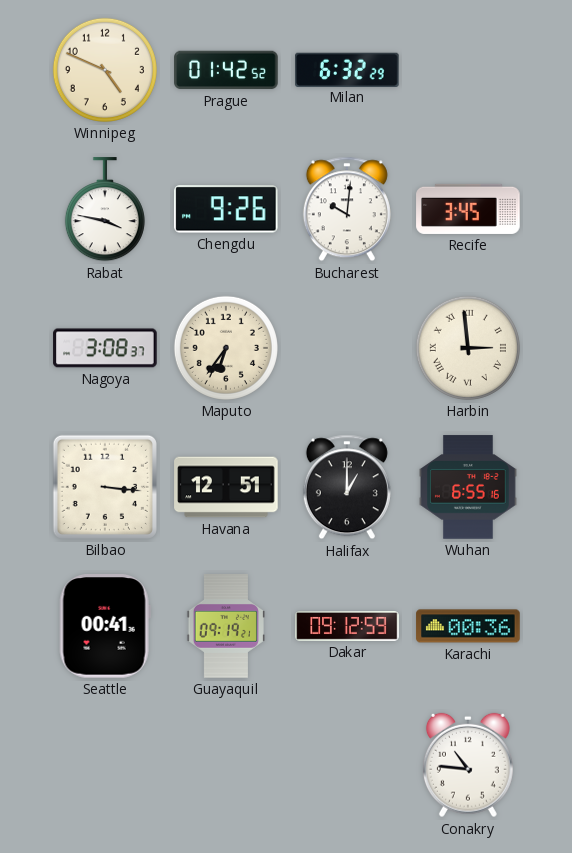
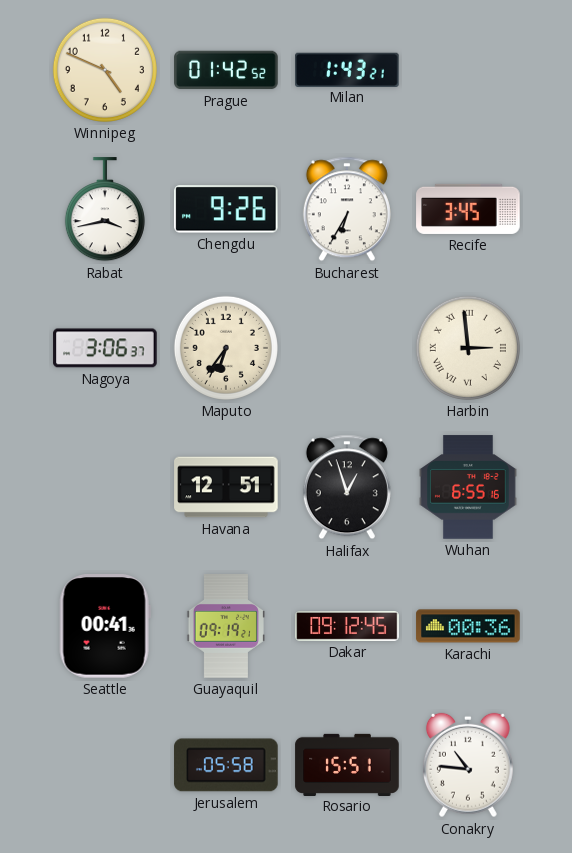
Milan: 6:32 -> 1:43
Rabat: 3:47 -> 3:43
Bucharest: 10:01 -> 6:35
Nagoya: 3:08 -> 3:06
Bilbao: 3:16 -> none
Halifax: 1:00 -> 12:57
Dakar: 09:12:59 -> 09:12:45
Jerusalem: none -> 05:58
Rosario: none -> 15:51
